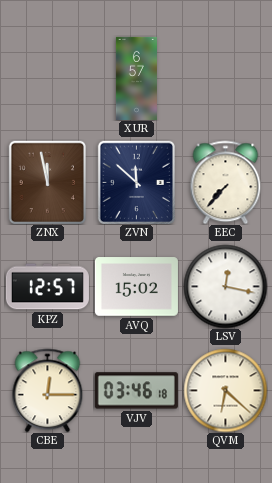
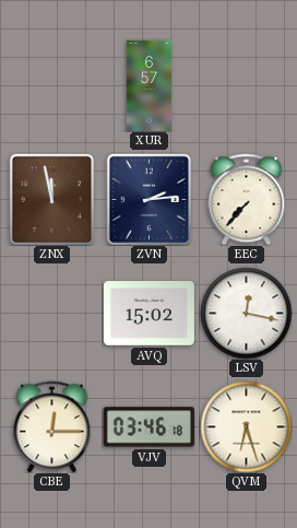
ZVN: 11:52 -> 2:14
KPZ: 12:57 -> none
QVM: 6:22 -> 6:27
